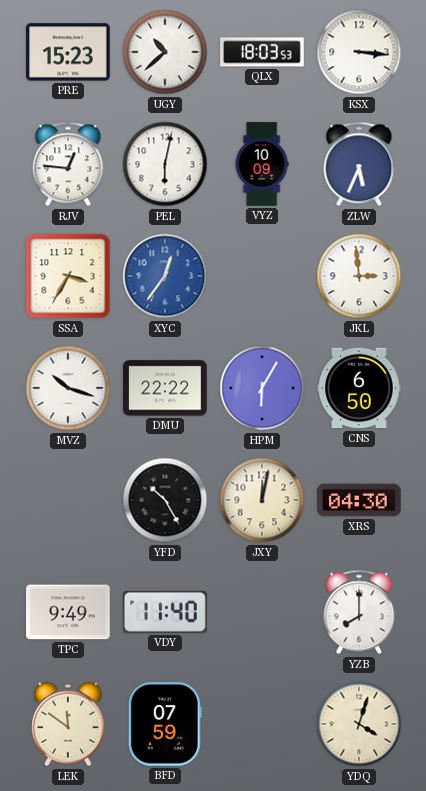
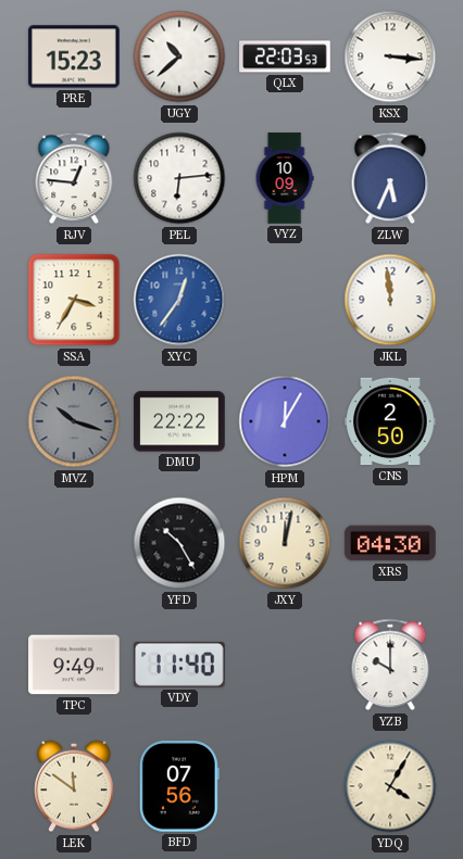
QLX: 18:03 -> 22:03
PEL: 6:02 -> 6:14
JKL: 2:59 -> 11:59
MVZ dial: white -> grey
HPM: 6:05 -> 12:05
CNS: 6:50 -> 2:50
YZB: 8:00 -> 10:00
BFD: 07:59 -> 07:56
YDQ: 4:03 -> 4:05
